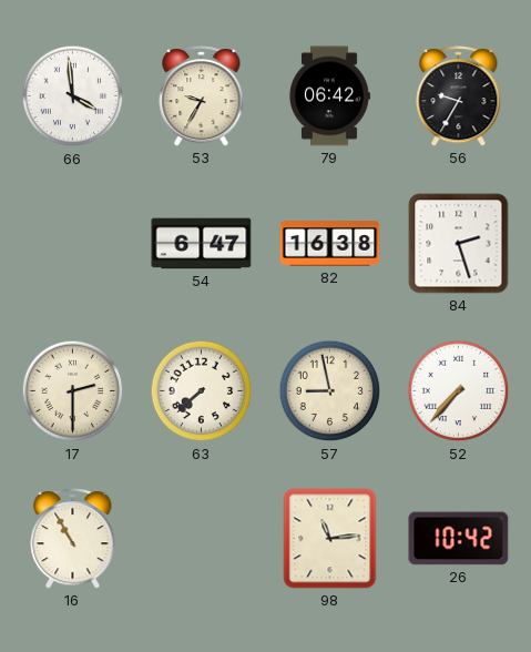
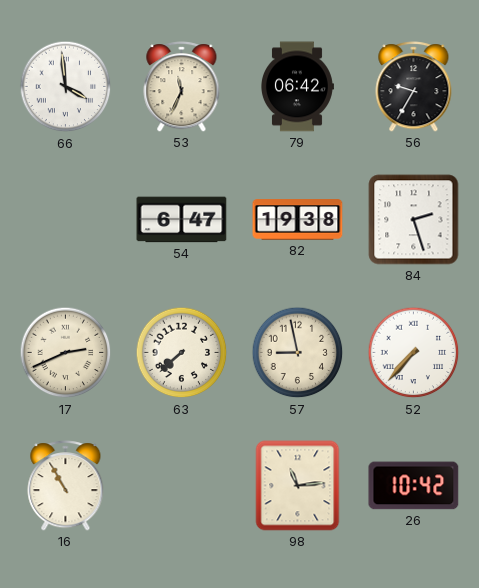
53: 9:35 -> 11:34
82: 16:38 -> 19:38
17: 2:30 -> 2:41
